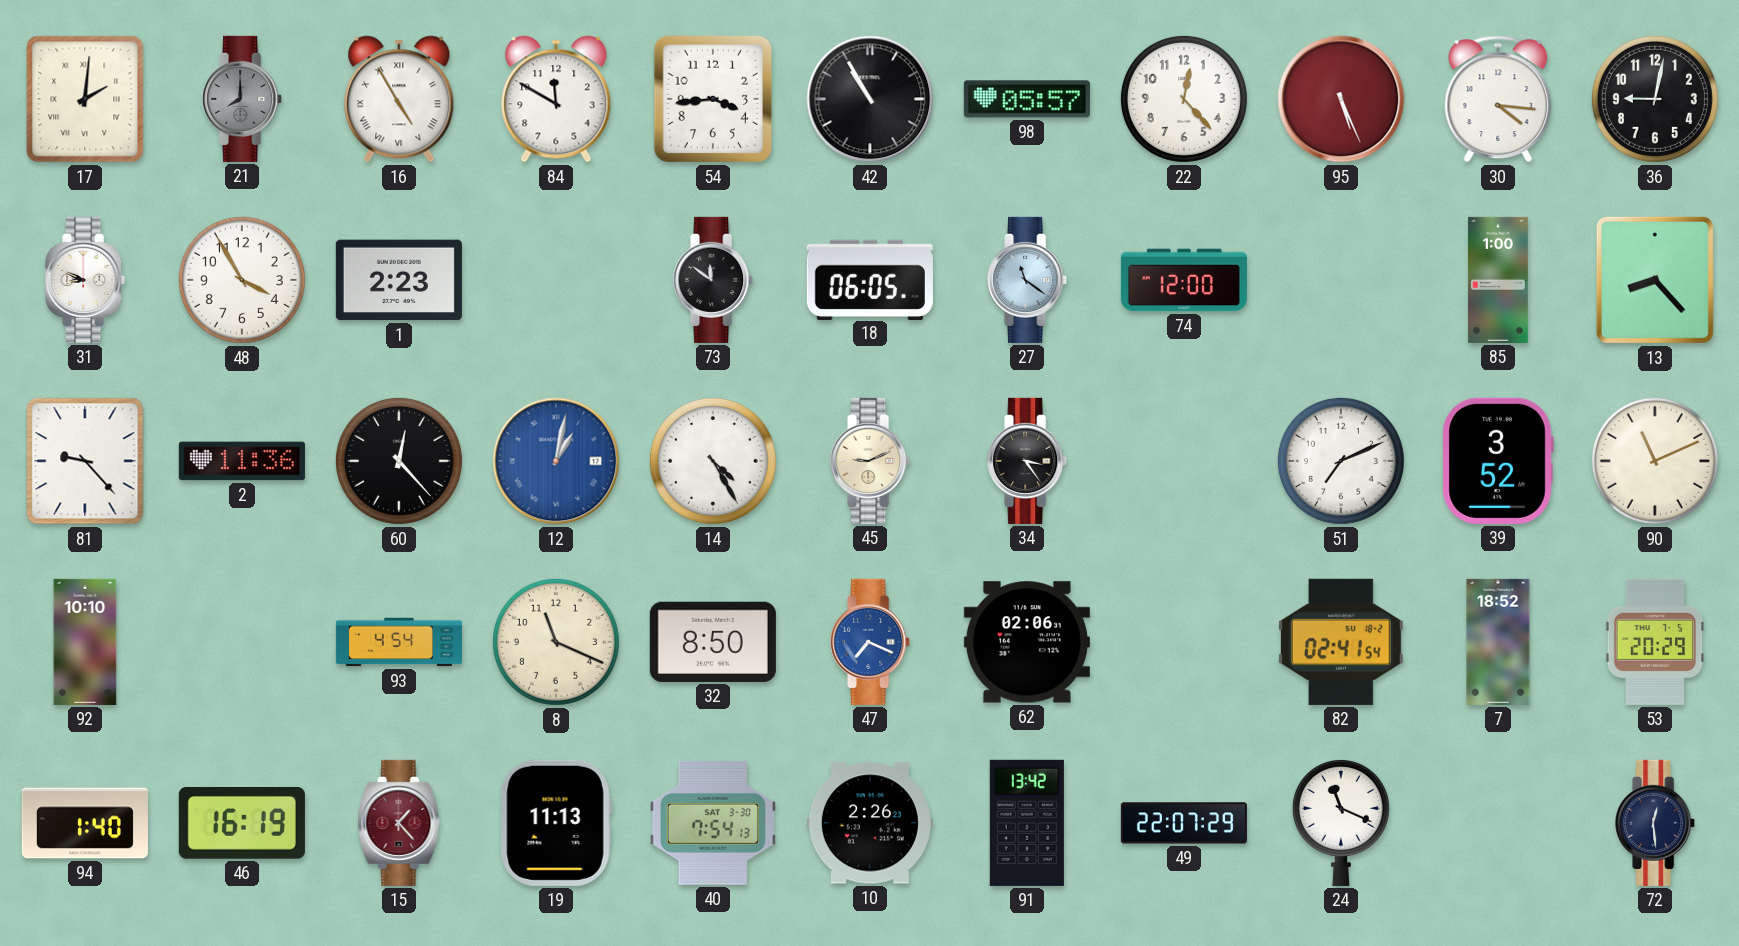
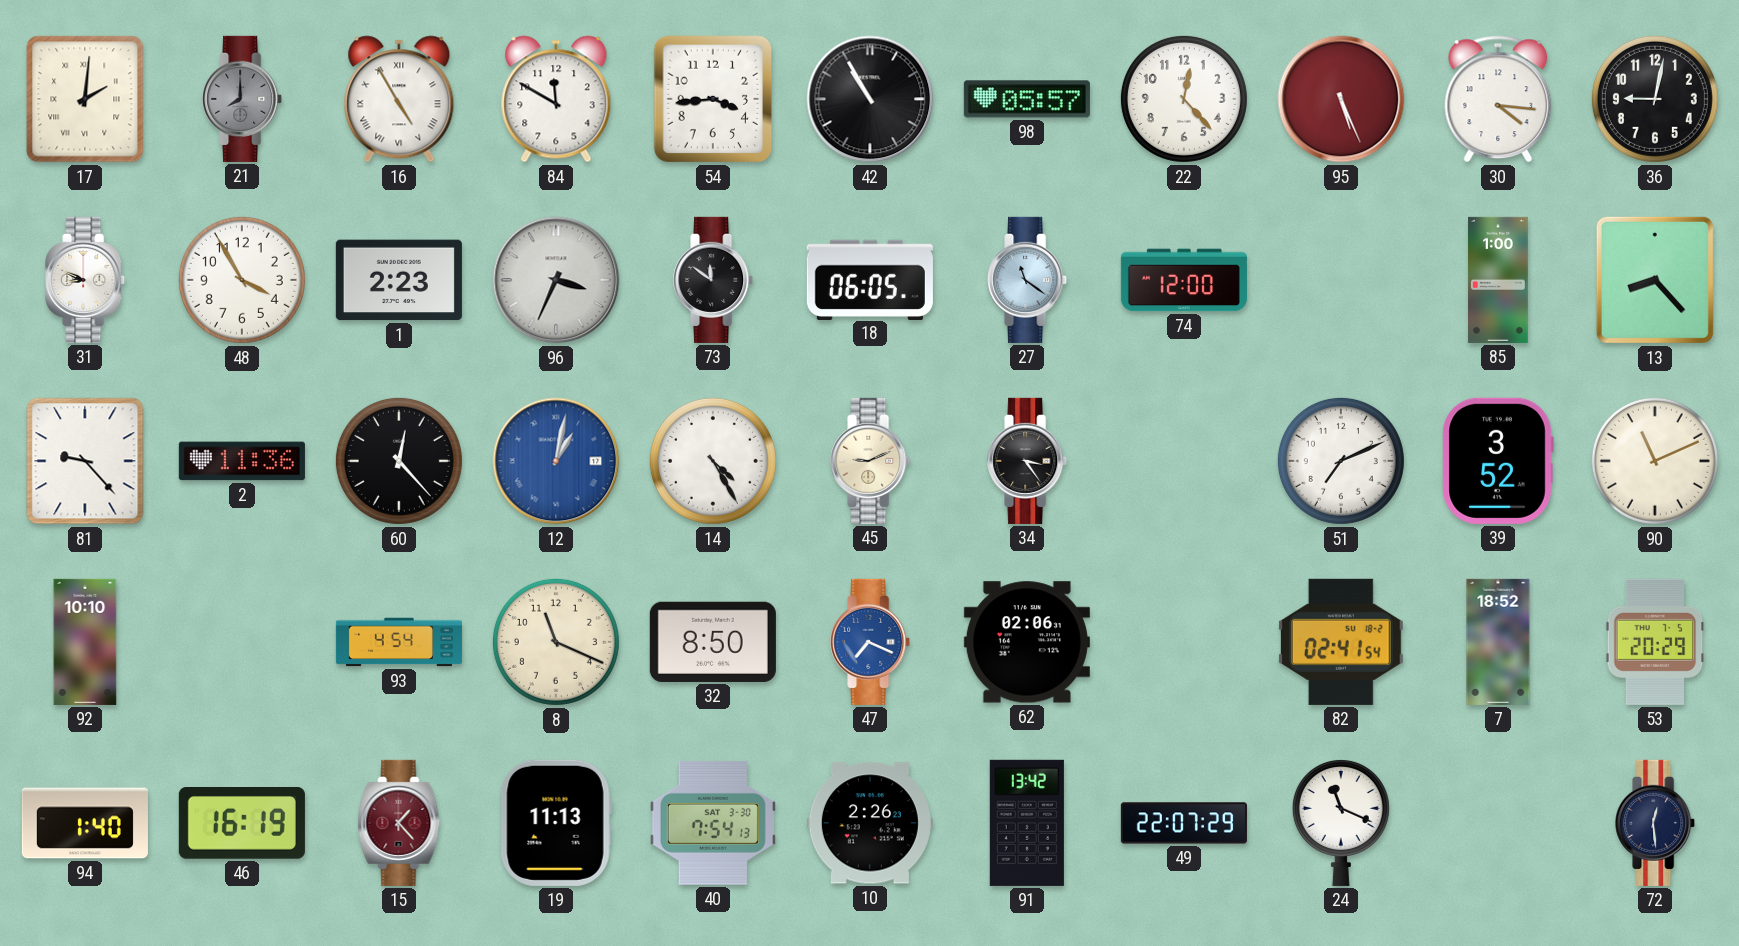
96: none -> 3:34
